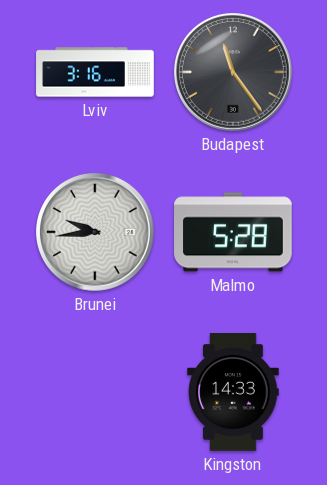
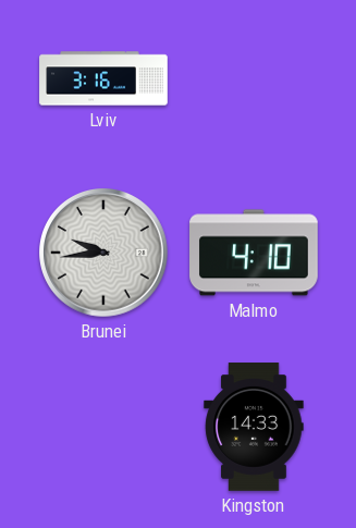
Budapest: 11:24 -> none
Malmo: 5:28 -> 4:10
